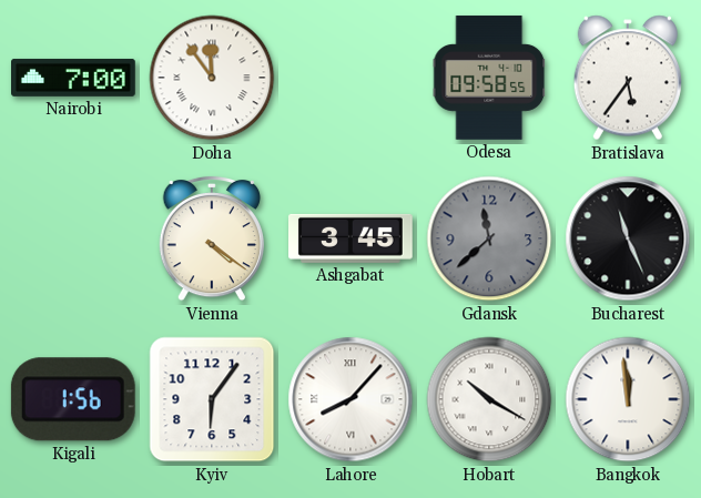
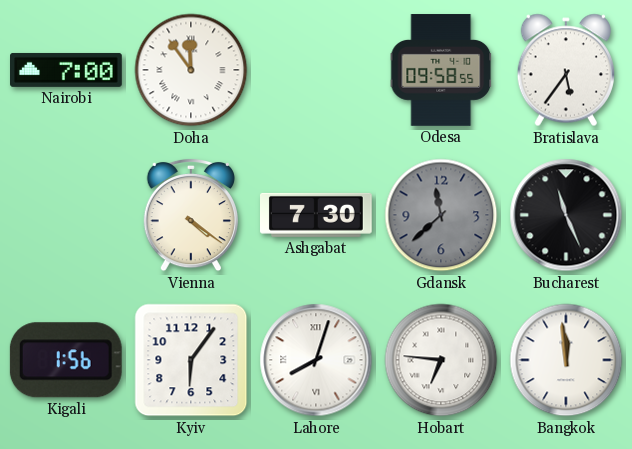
Ashgabat: 3:45 -> 7:30
Lahore: 8:07 -> 8:03
Hobart: 10:20 -> 6:46
